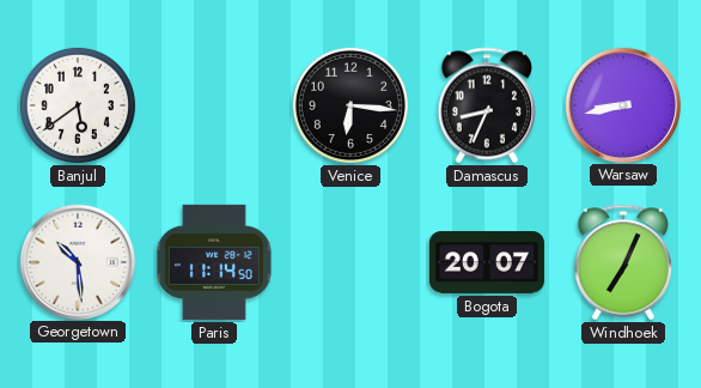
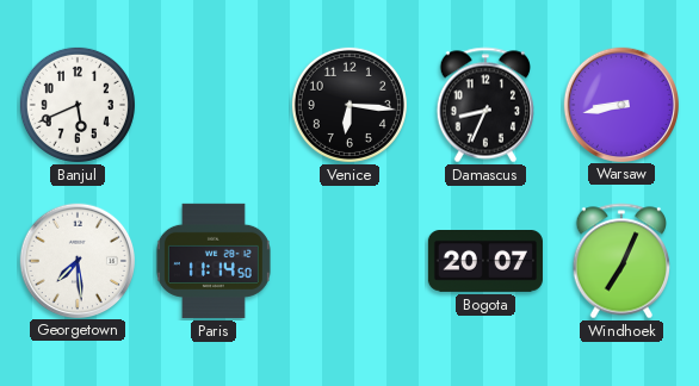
Banjul: 5:39 -> 5:41
Georgetown: 10:29 -> 7:29
